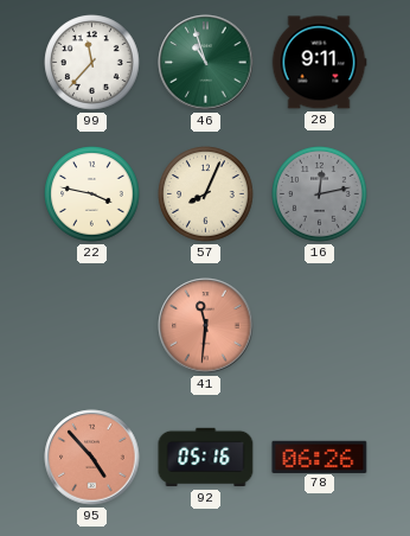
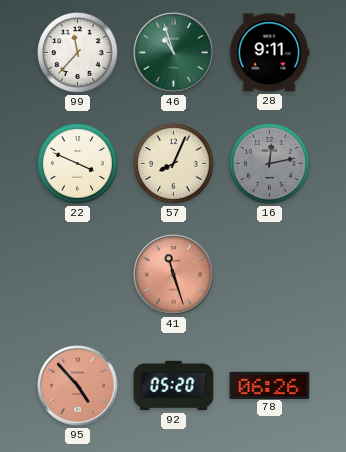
22: 3:47 -> 3:49
41: 11:31 -> 11:27
92: 05:16 -> 05:20
